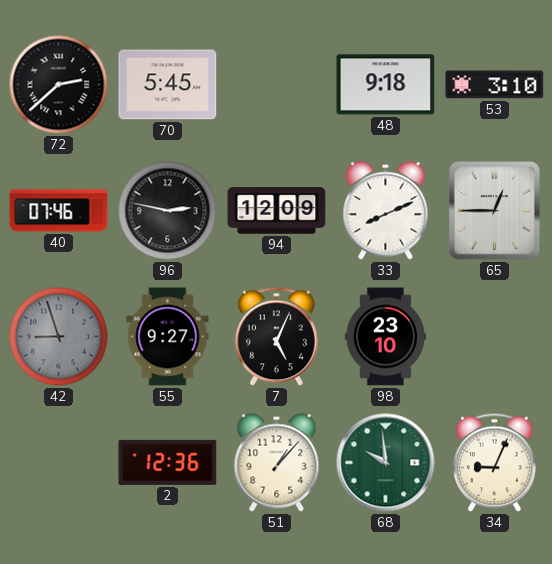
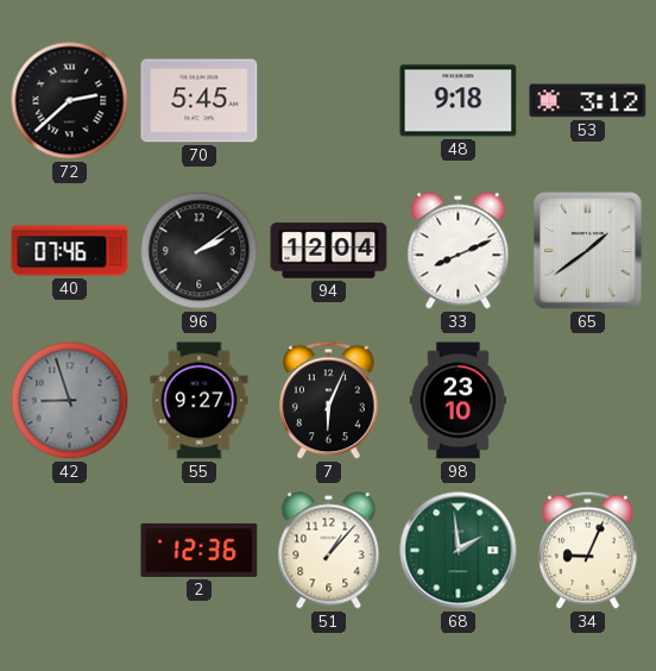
53: 3:10 -> 3:12
96: 2:47 -> 2:09
94: 12:09 -> 12:04
65: 12:45 -> 1:39
7: 5:04 -> 6:04
68: 9:59 -> 1:59
